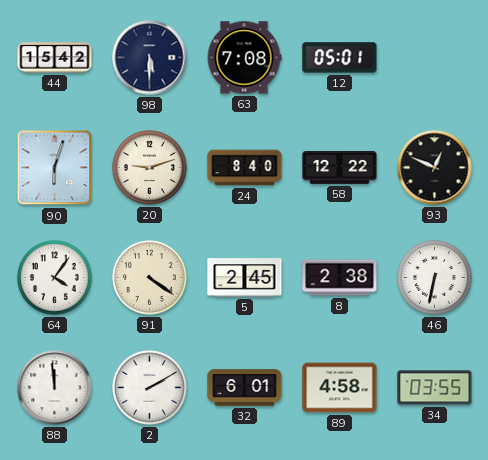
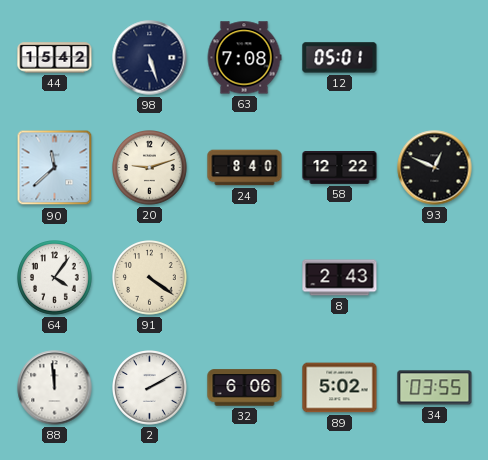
98: 5:30 -> 5:27
90: 6:03 -> 11:38
5: 2:45 -> none
8: 2:38 -> 2:43
46: 6:32 -> none
32: 6:01 -> 6:06
89: 4:58 -> 5:02
